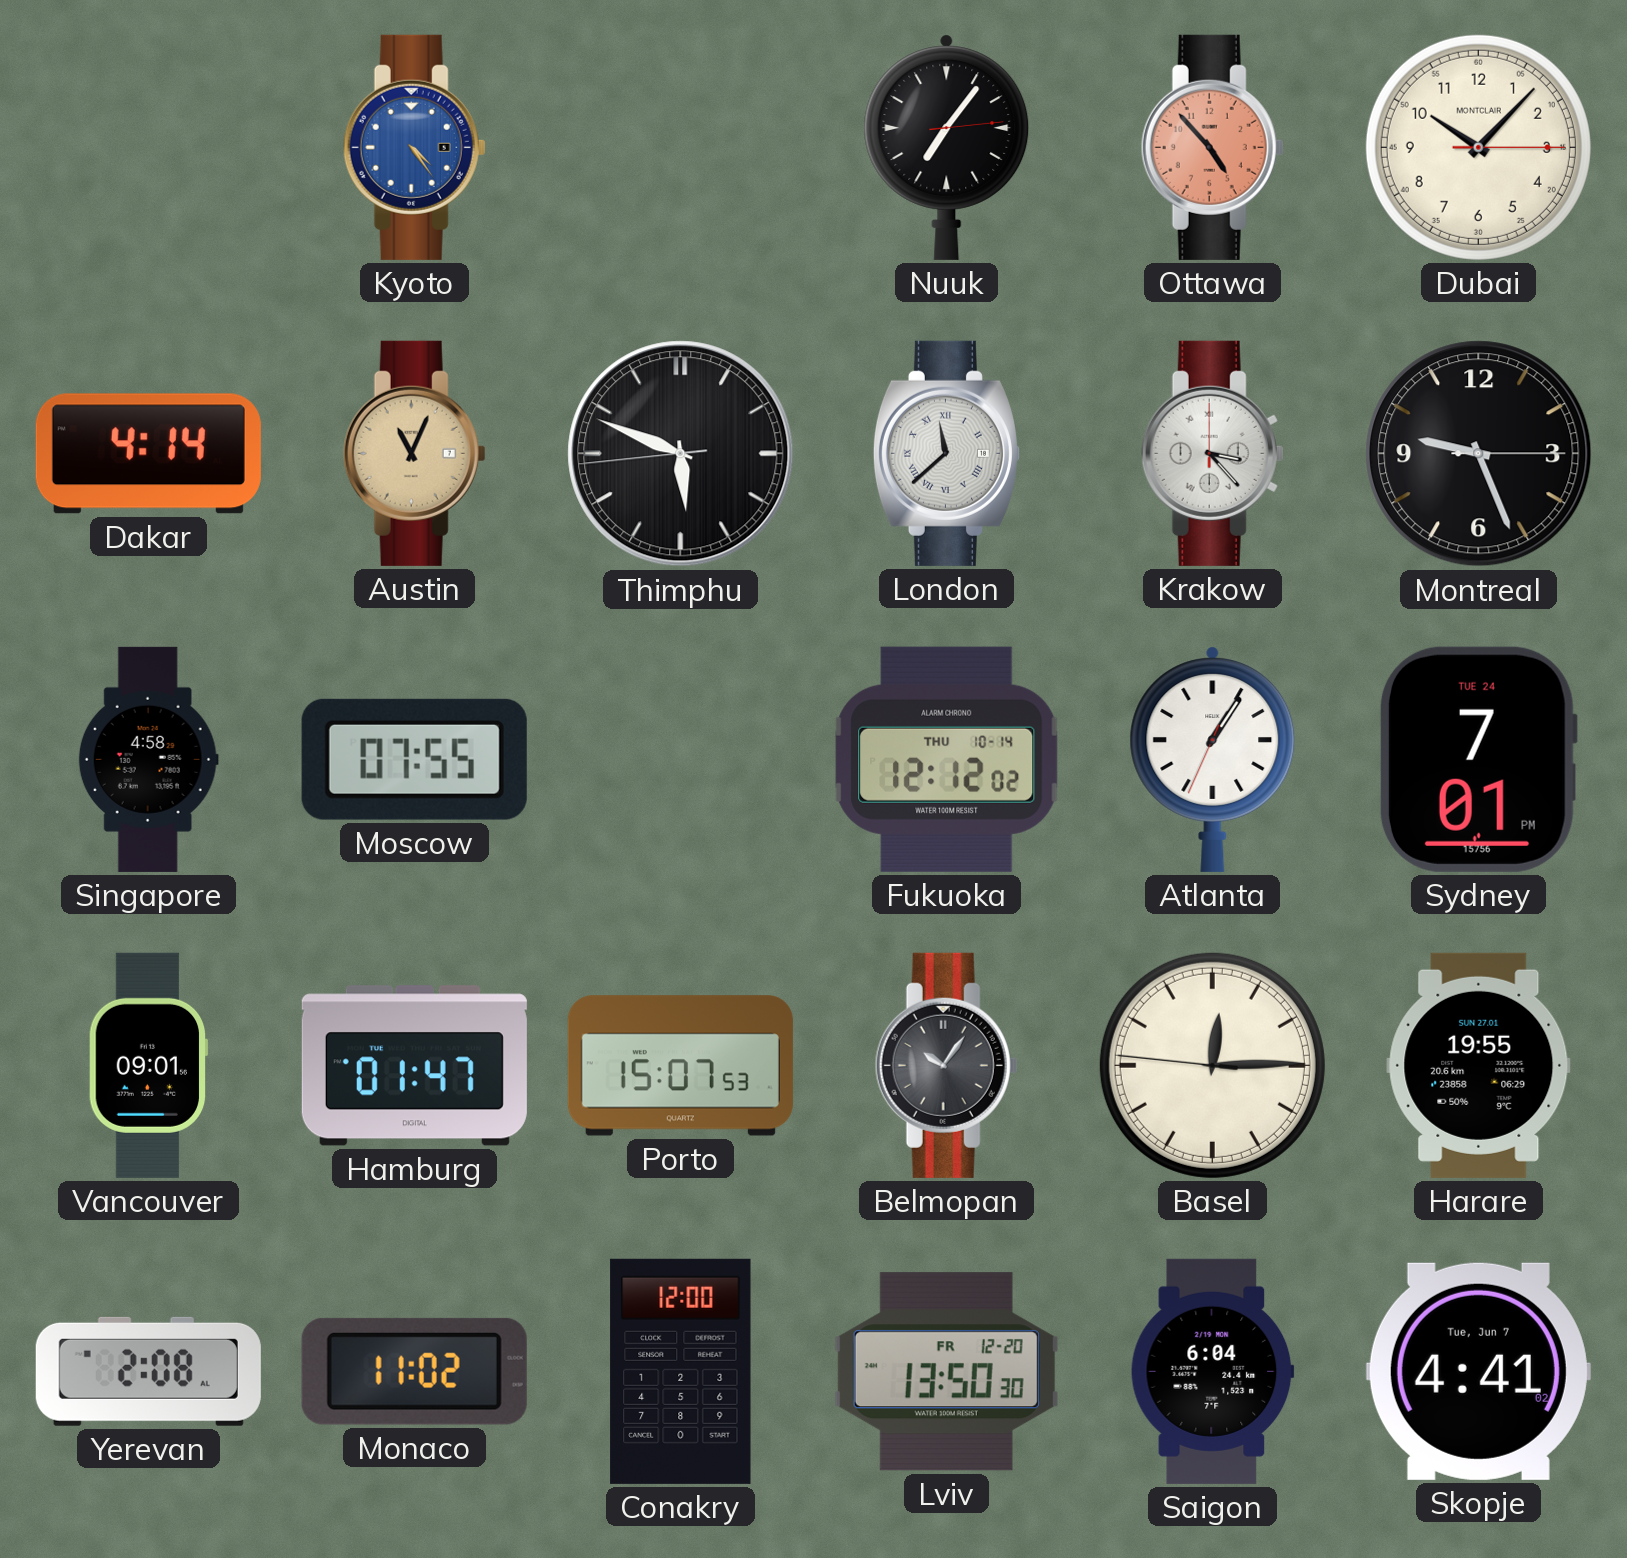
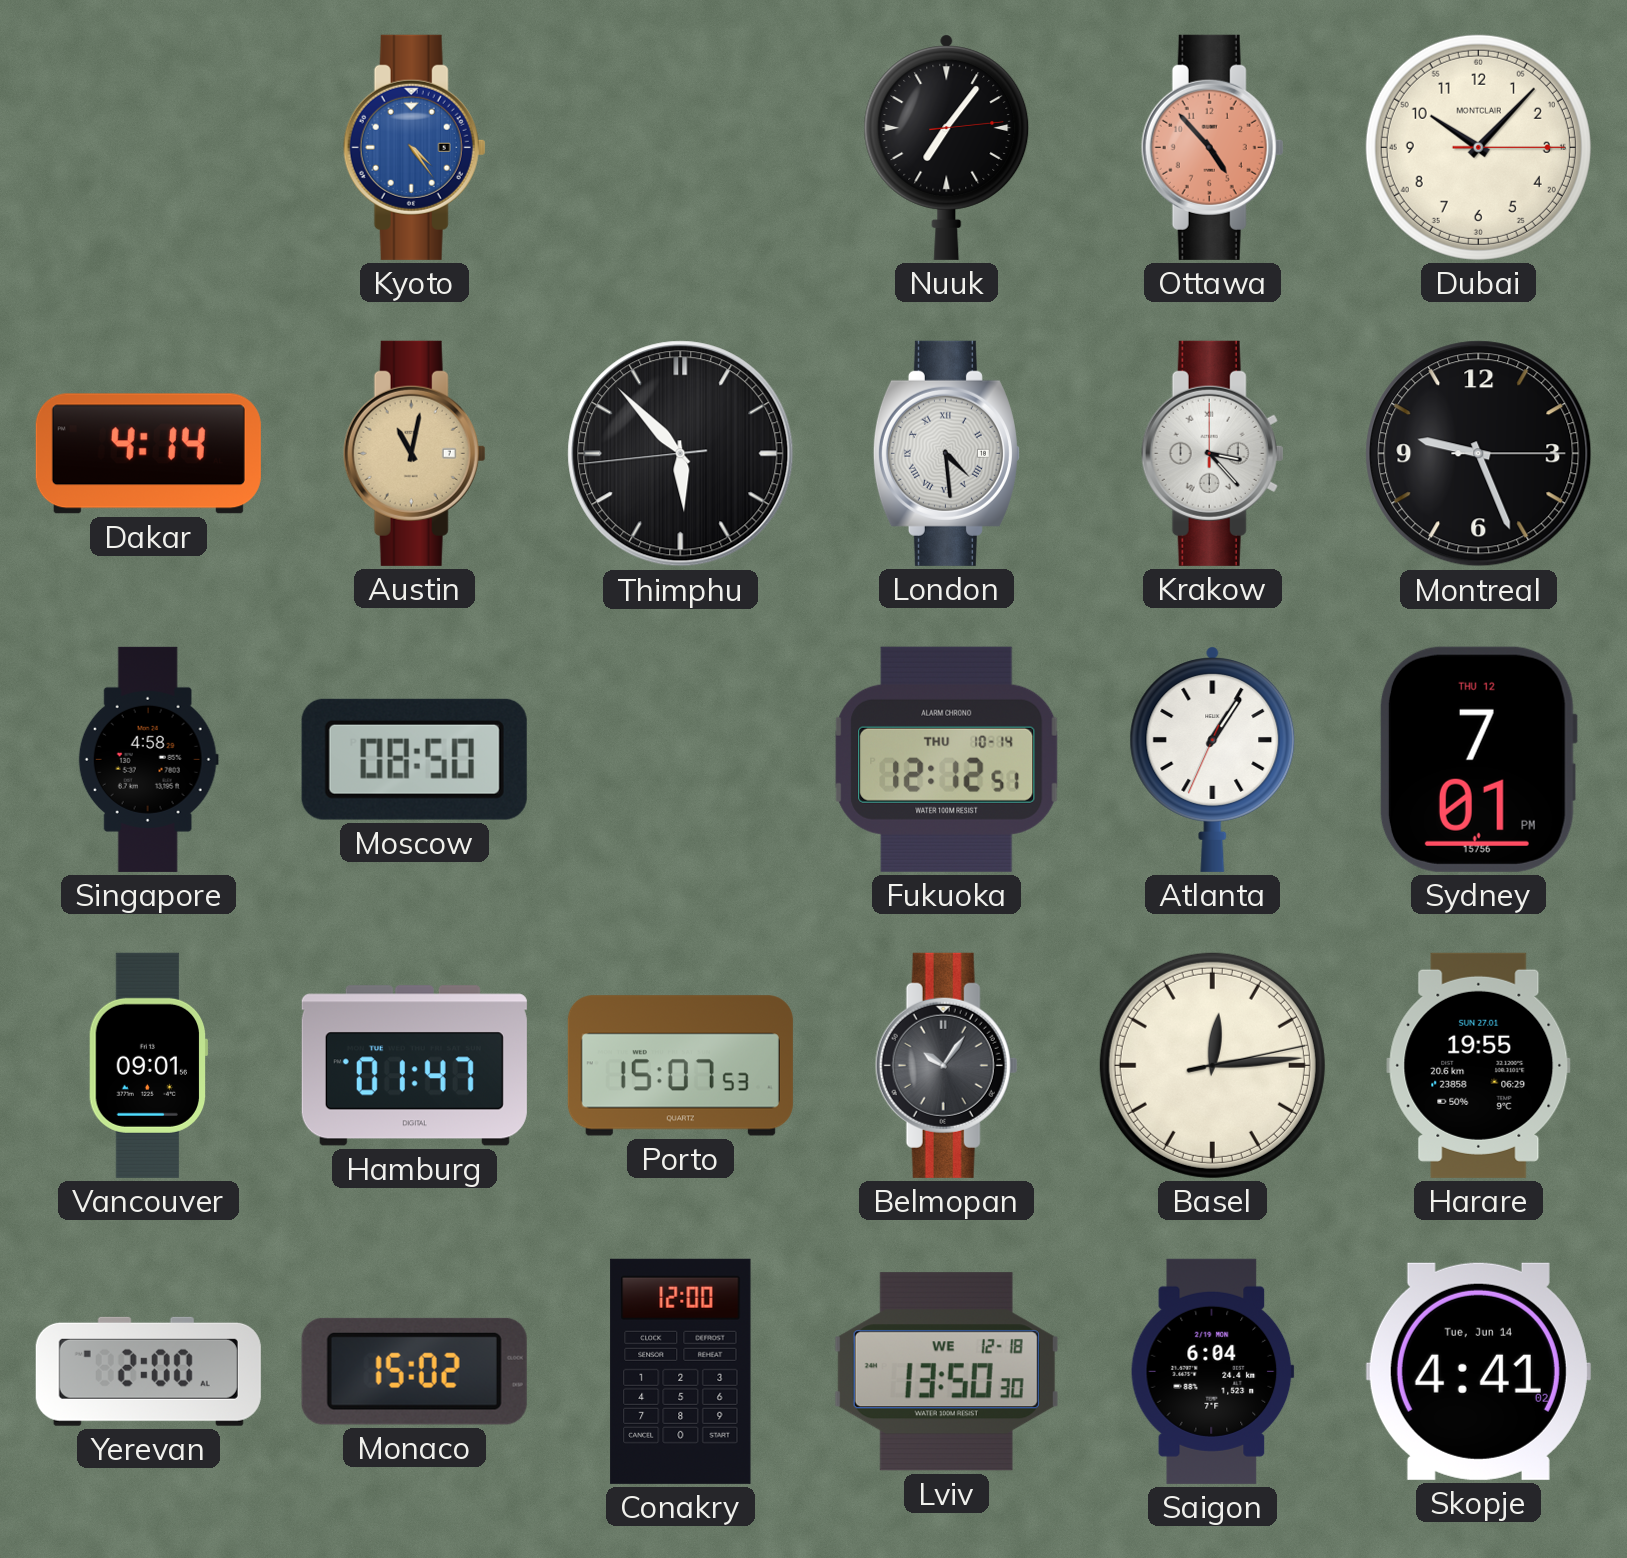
Austin: 11:04 -> 11:02
Thimphu: 5:48 -> 5:52
London: 11:38 -> 4:29
Moscow: 07:55 -> 08:50
Fukuoka: 12:12:02 -> 12:12:51
Sydney date: TUE 24 -> THU 12
Basel: 12:14:46 -> 12:14:13
Yerevan: 2:08 -> 2:00
Monaco: 11:02 -> 15:02
Lviv date: FR 12-20 -> WE 12-18
Skopje date: Tue, Jun 7 -> Tue, Jun 14
